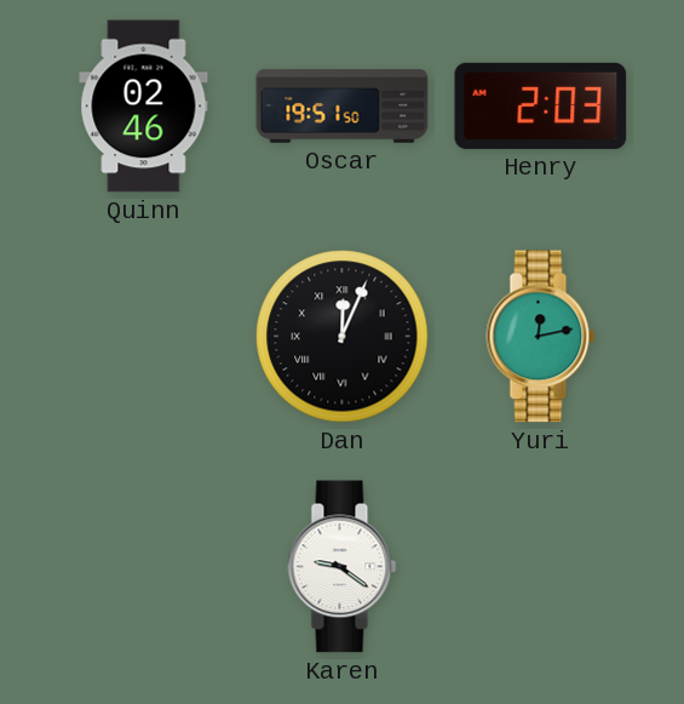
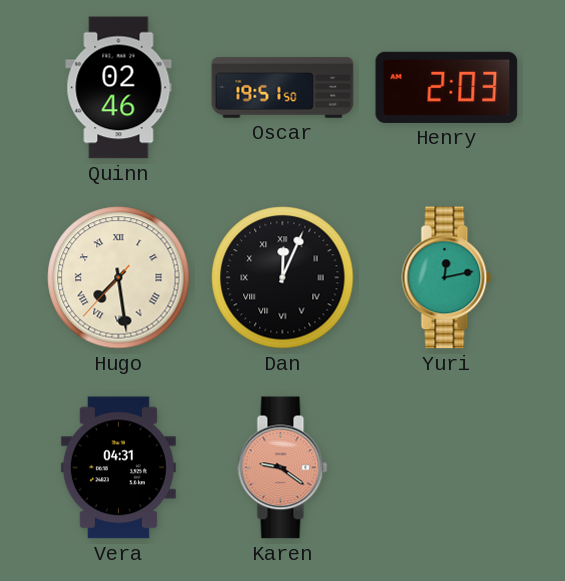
Hugo: none -> 7:28
Vera: none -> 04:31
Karen dial: white -> salmon
